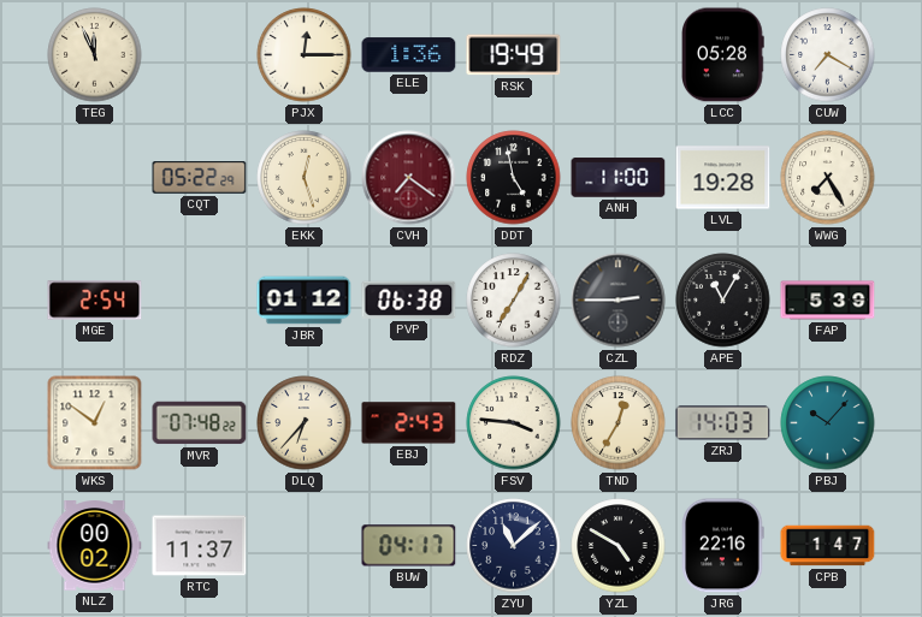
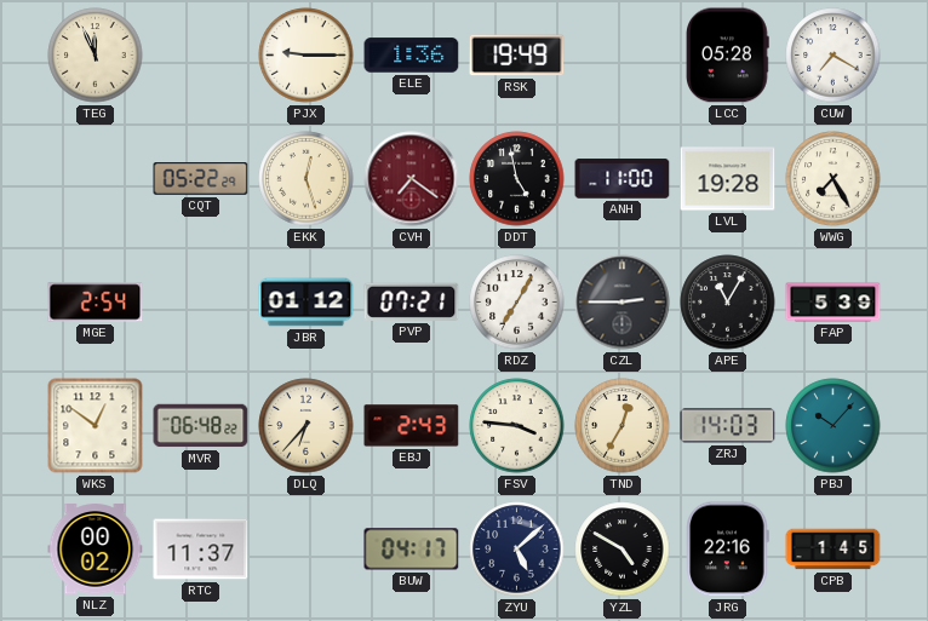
PJX: 12:15 -> 9:15
PVP: 06:38 -> 07:21
MVR: 07:48 -> 06:48
ZYU: 11:08 -> 5:08
CPB: 1:47 -> 1:45
